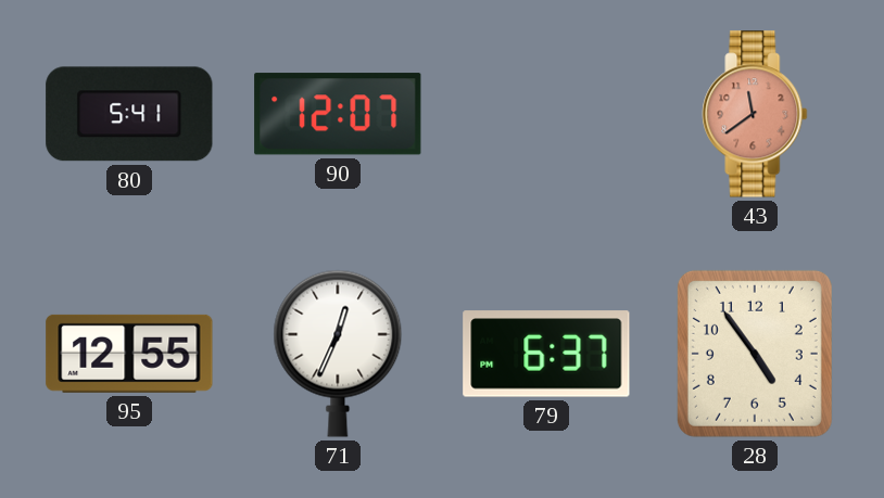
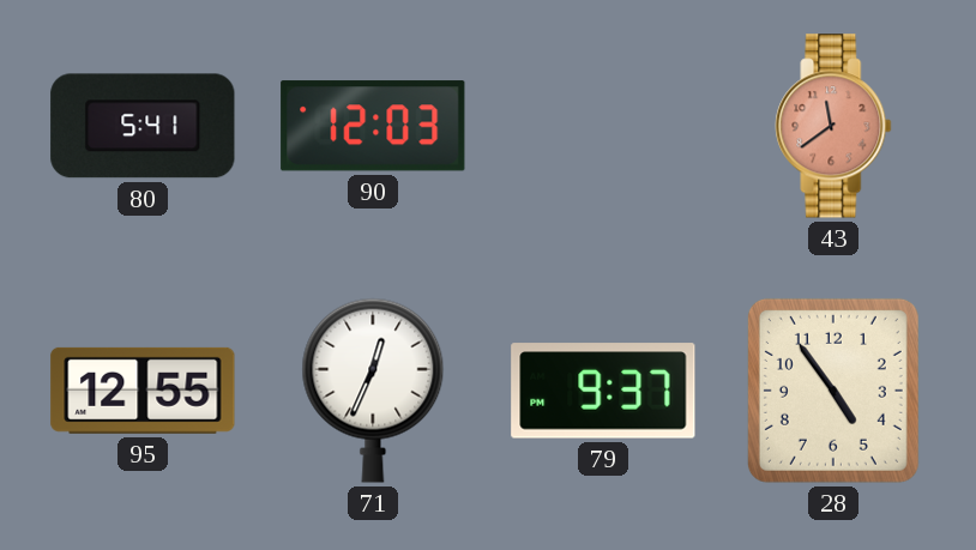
90: 12:07 -> 12:03
79: 6:37 -> 9:37
